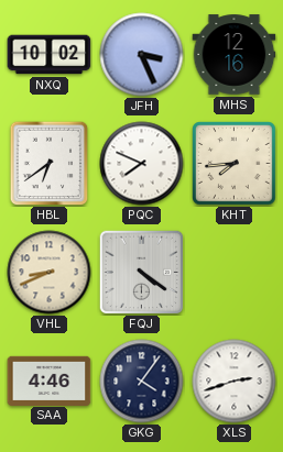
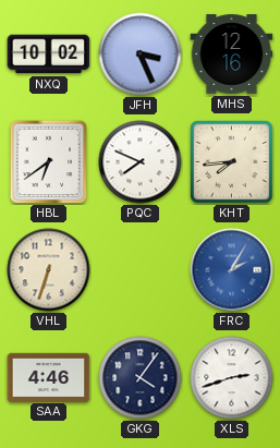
VHL: 8:41 -> 6:33
FQJ: 4:21 -> none
FRC: none -> 2:05
